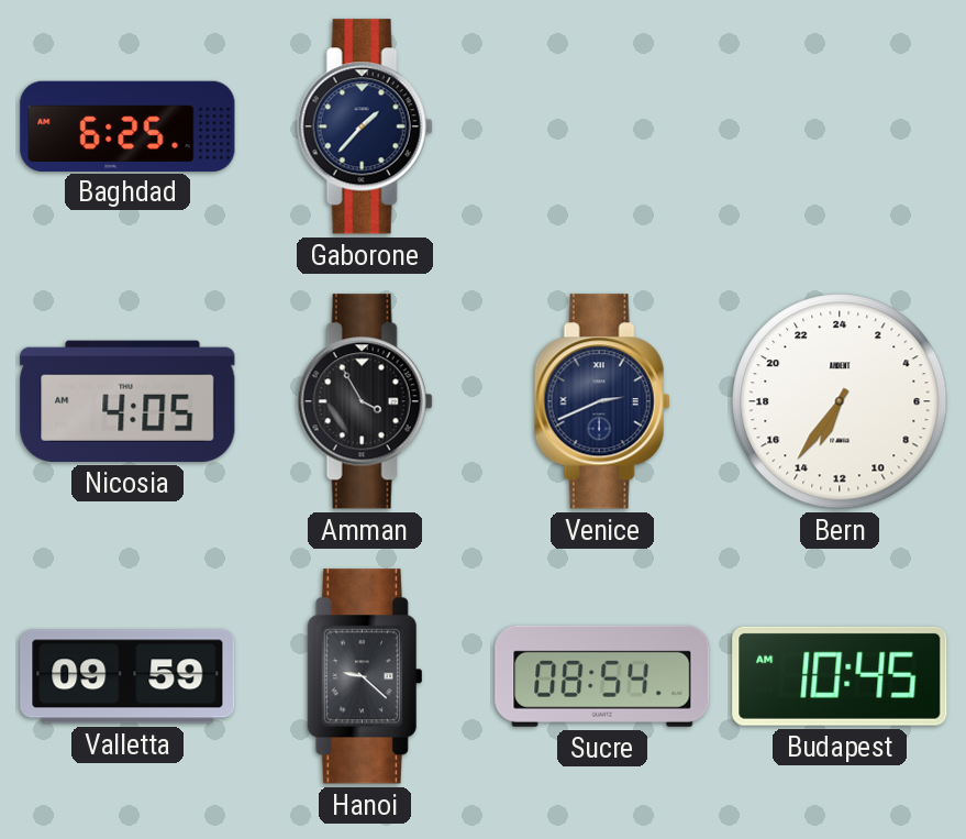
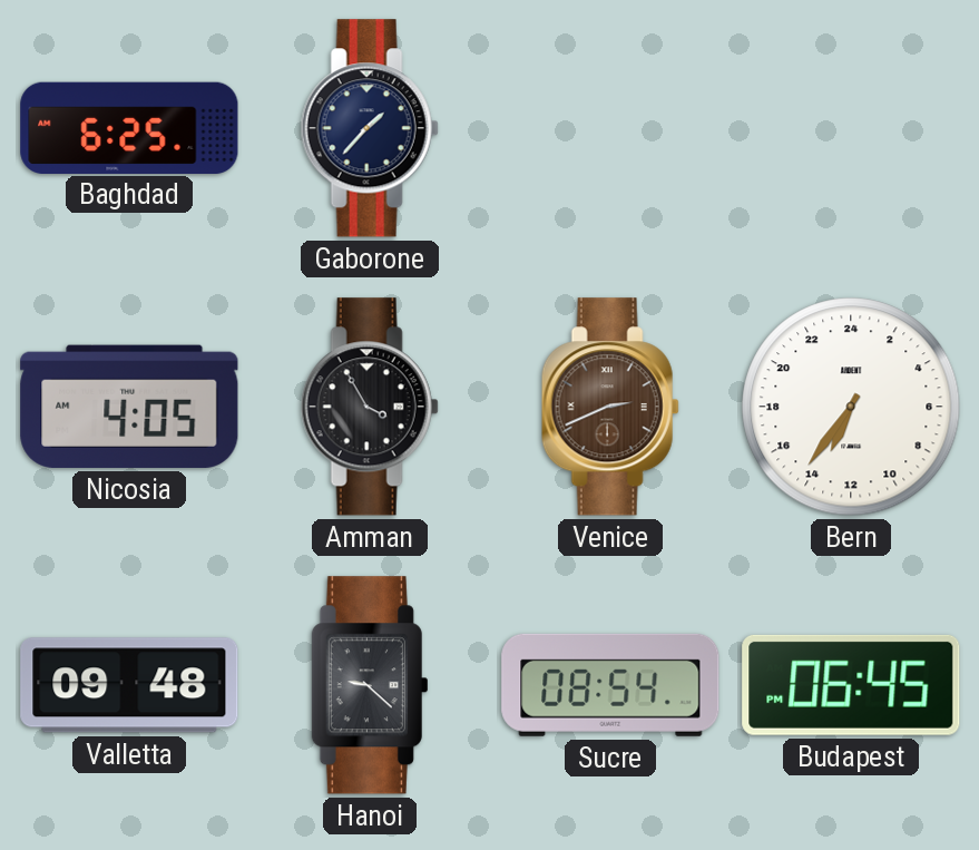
Venice dial: navy -> brown
Valletta: 09:59 -> 09:48
Budapest: 10:45 -> 06:45
